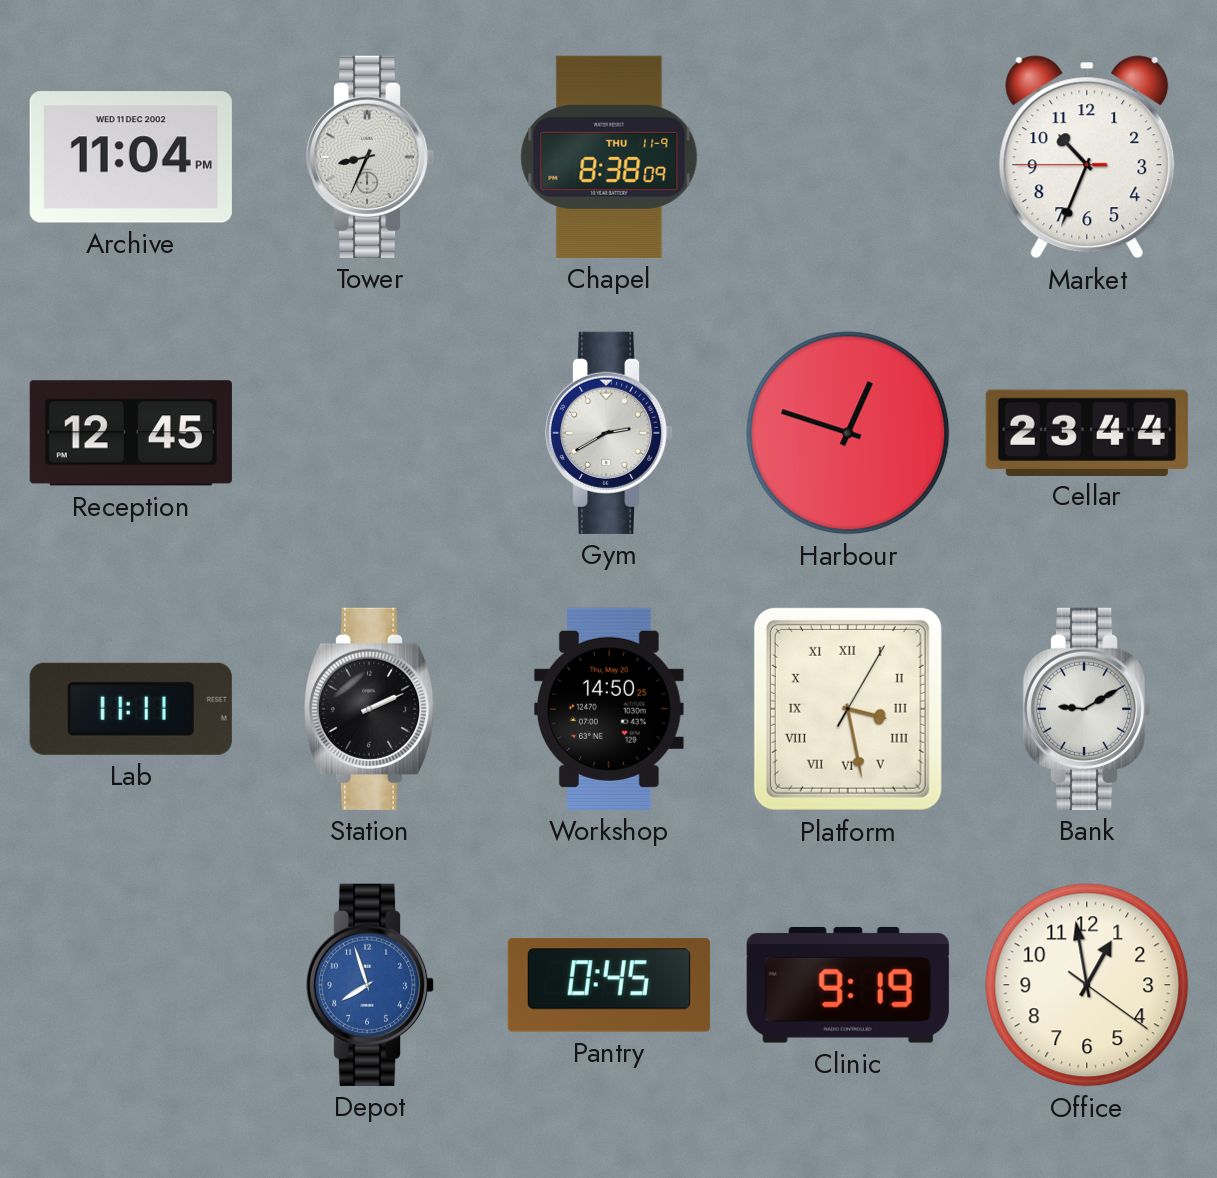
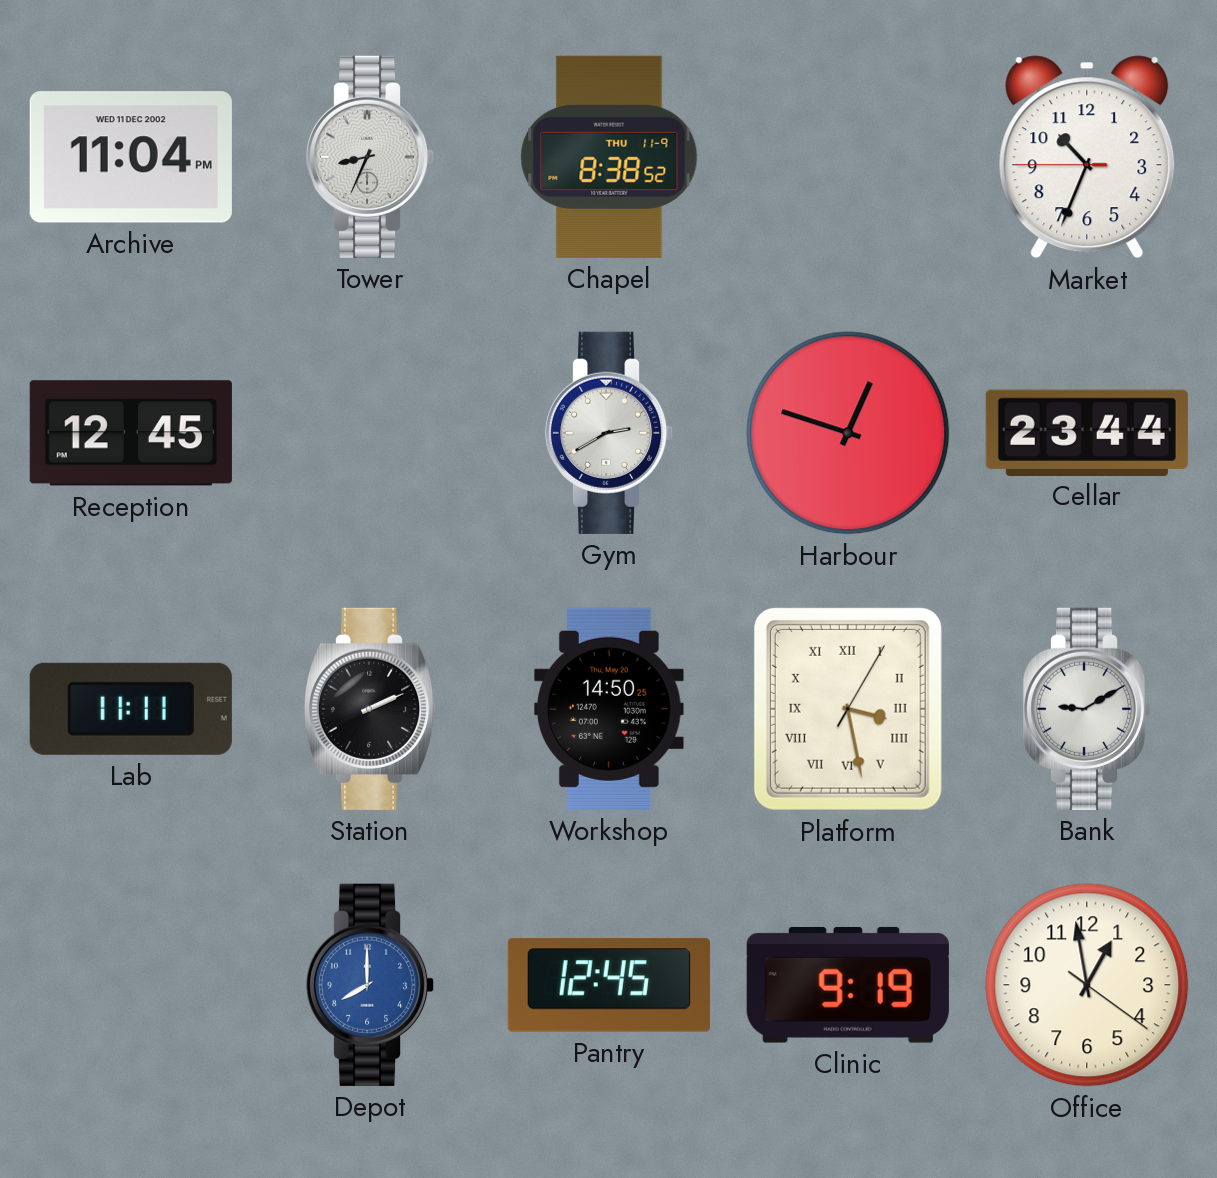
Chapel: 8:38:09 -> 8:38:52
Depot: 7:57 -> 8:00
Pantry: 0:45 -> 12:45
